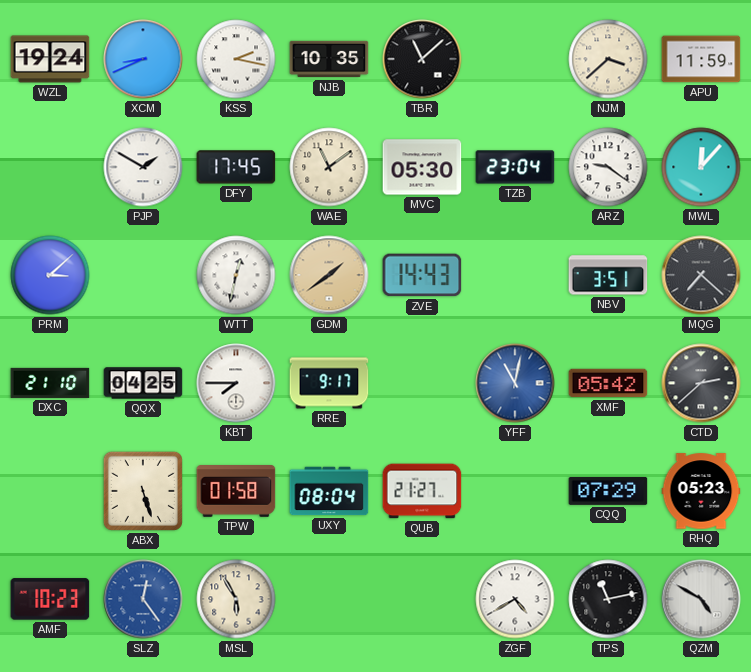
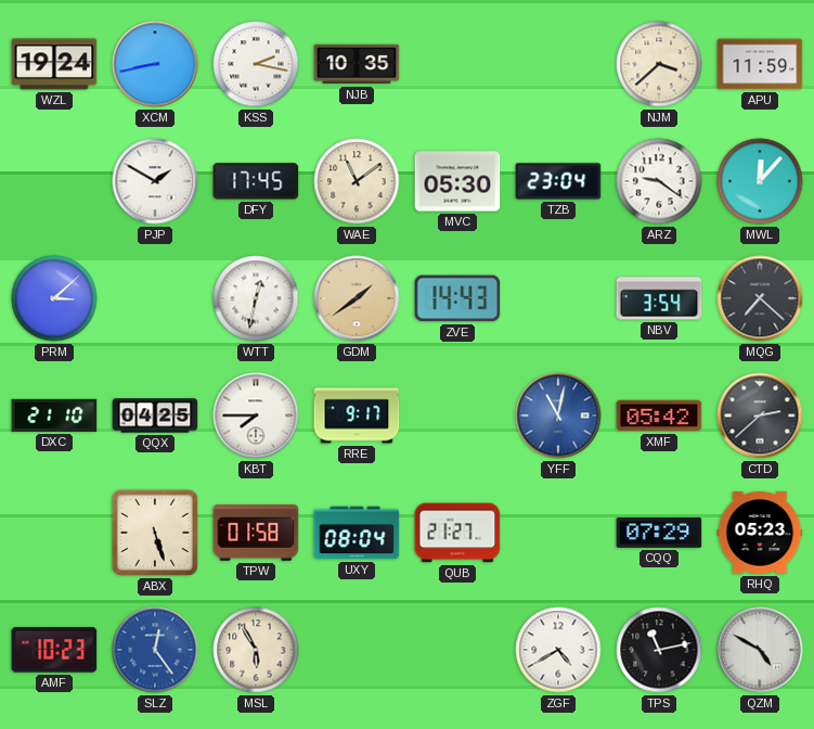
XCM: 8:41 -> 8:43
TBR: 11:08 -> none
NBV: 3:51 -> 3:54
